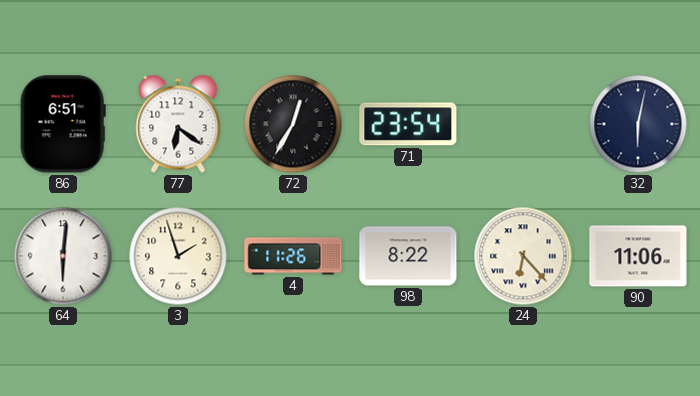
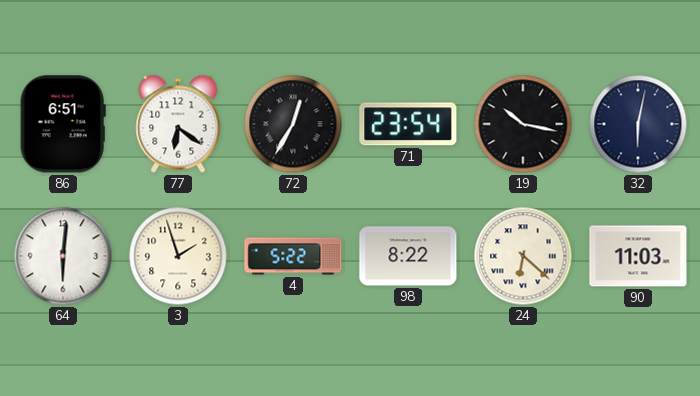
19: none -> 10:17
4: 11:26 -> 5:22
24: 6:23 -> 6:22
90: 11:06 -> 11:03
